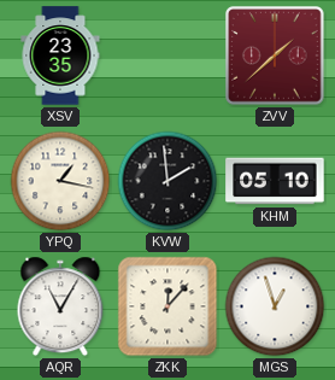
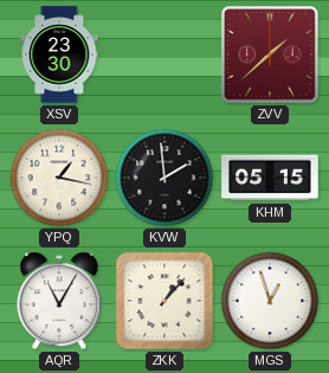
XSV: 23:35 -> 23:30
KHM: 05:10 -> 05:15
ZKK: 12:07 -> 1:07
